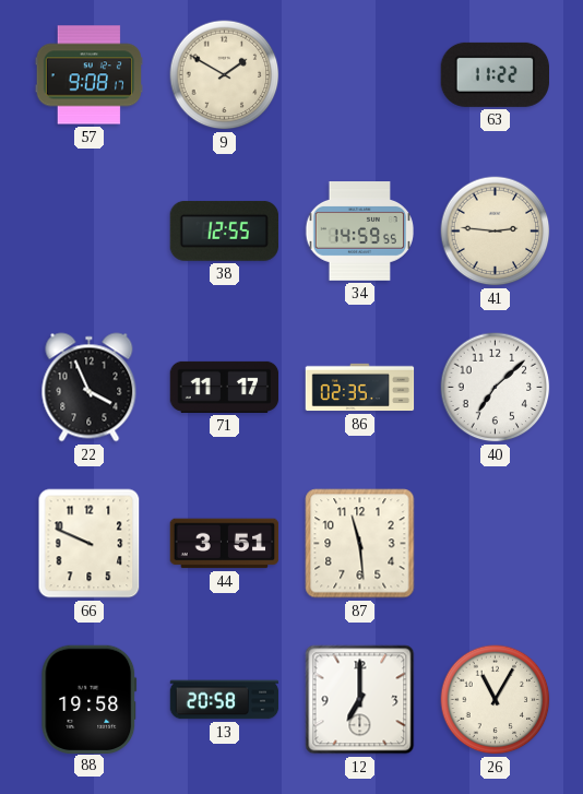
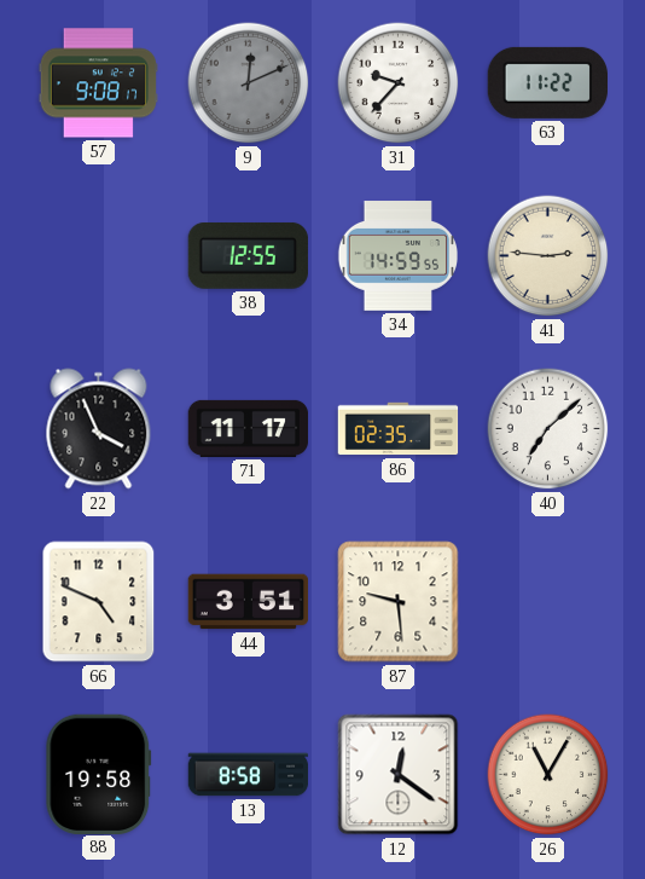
9: 1:50 -> 12:11
9 dial: cream -> grey
31: none -> 9:37
66: 9:49 -> 4:49
87: 11:29 -> 9:29
13: 20:58 -> 8:58
12: 7:00 -> 12:21
